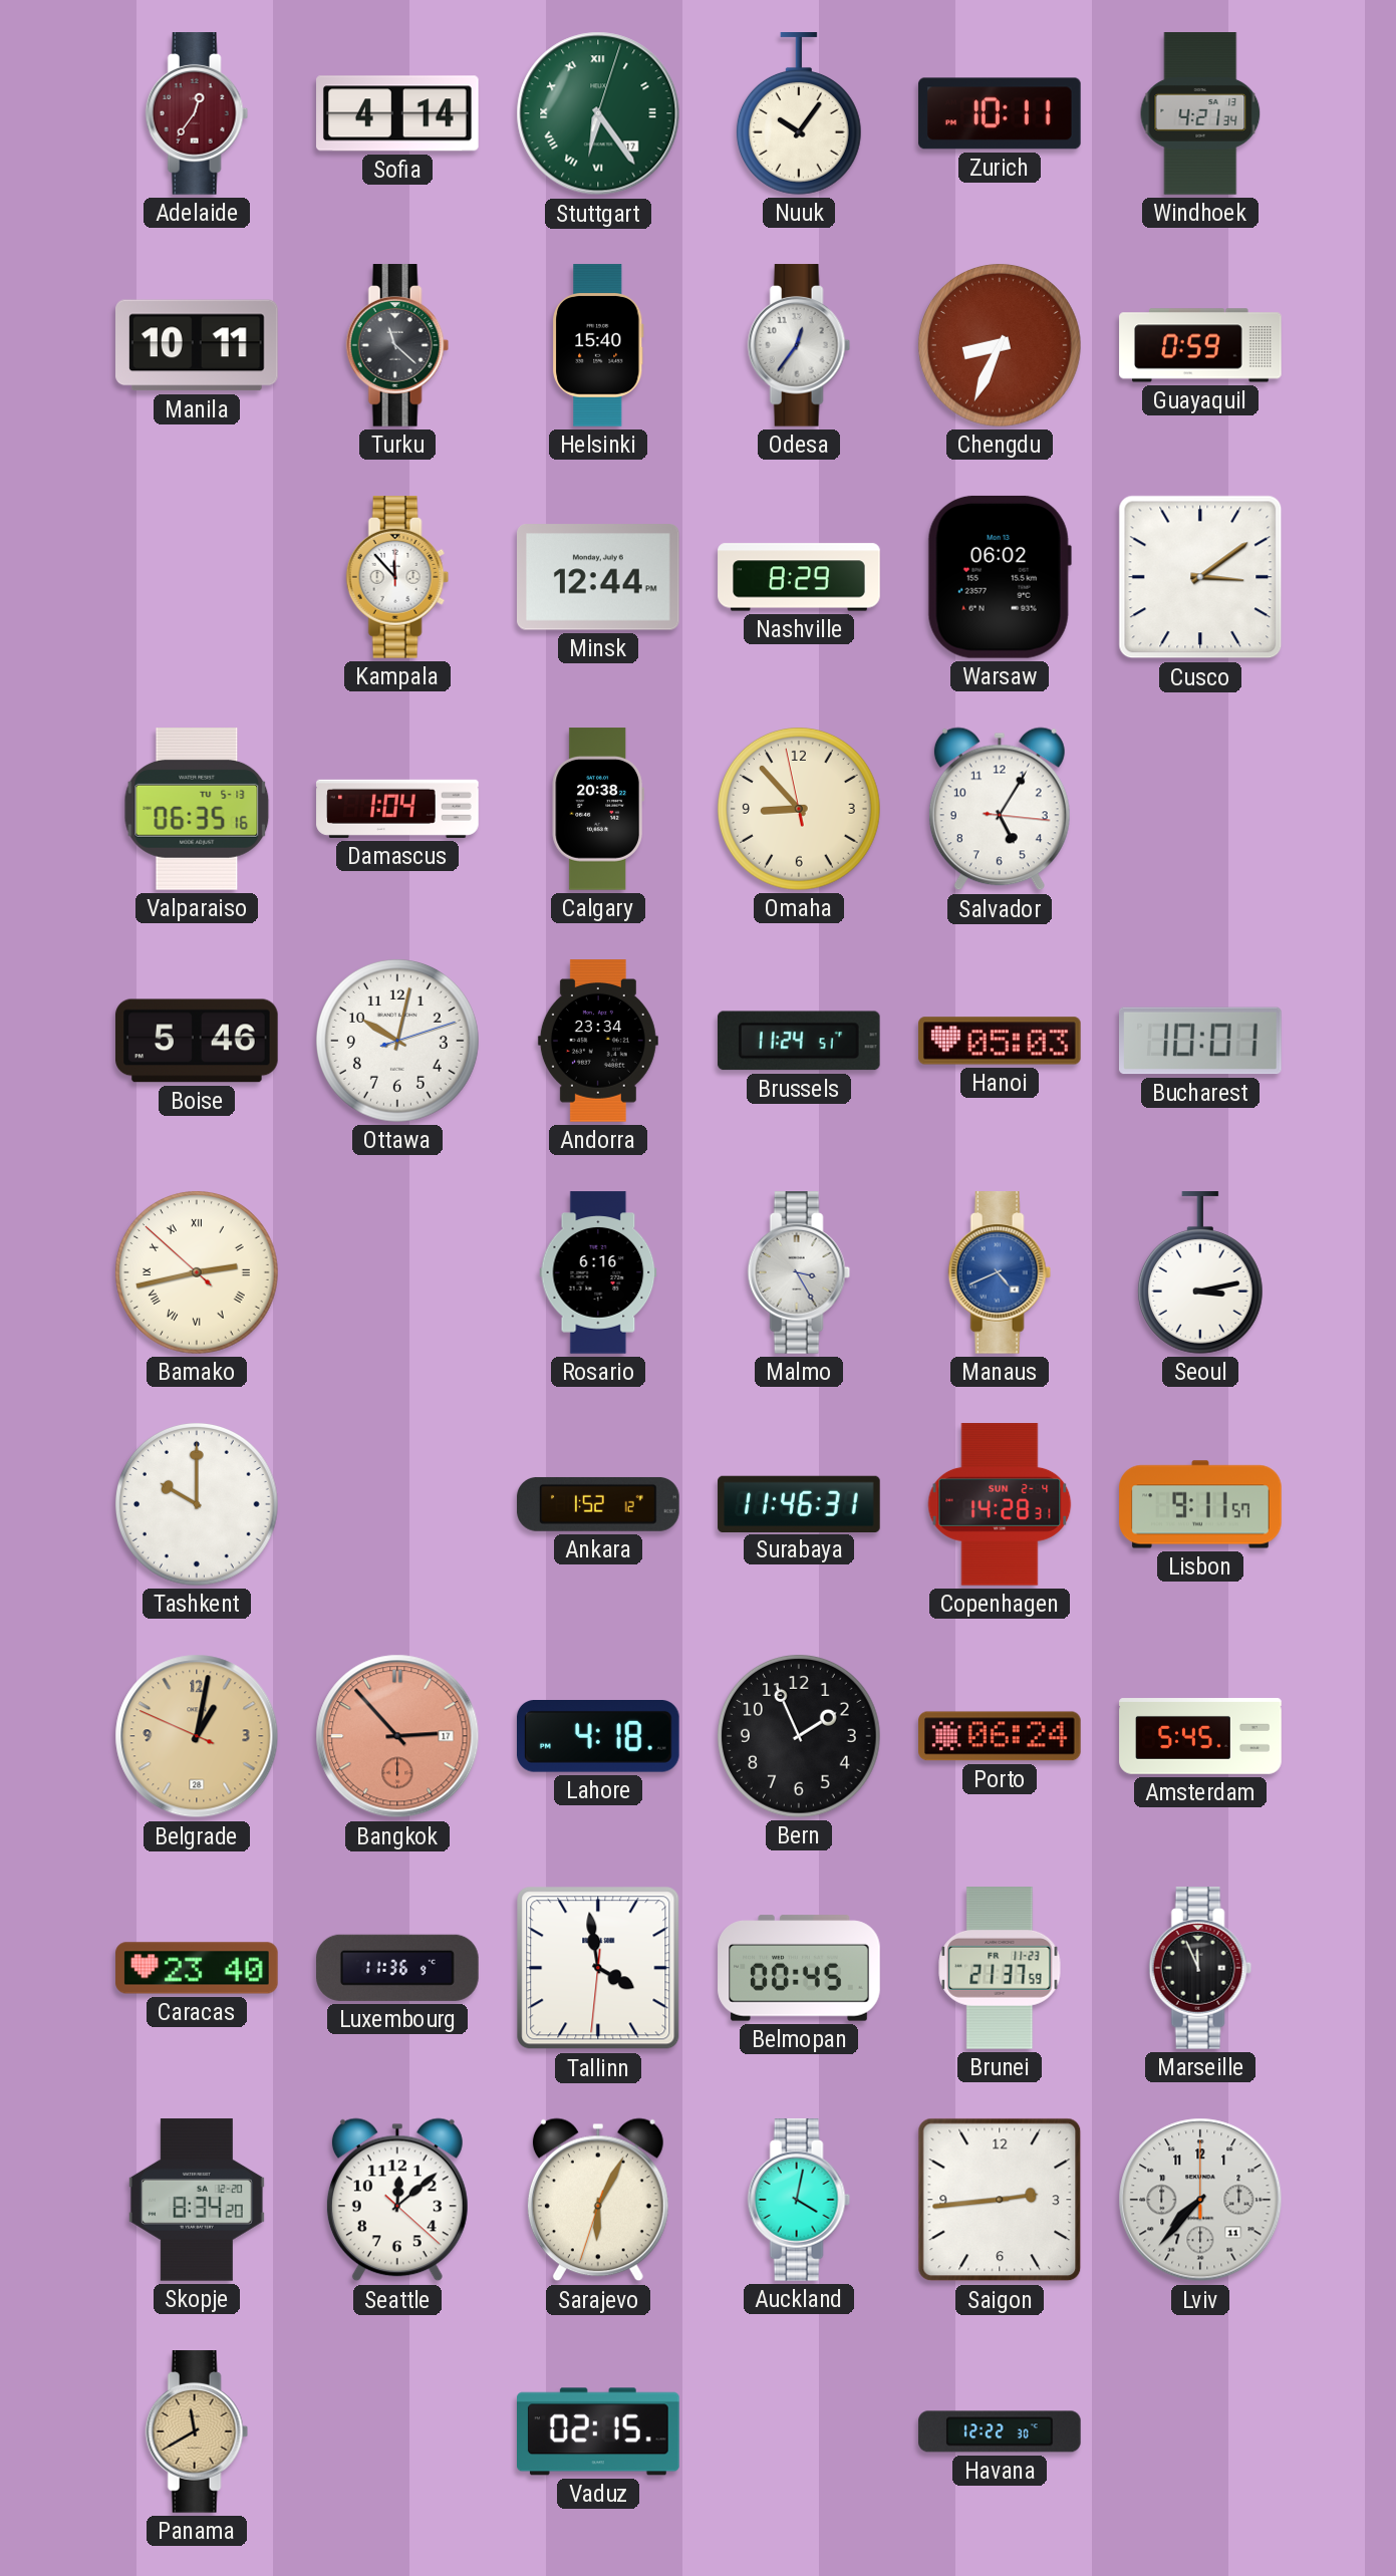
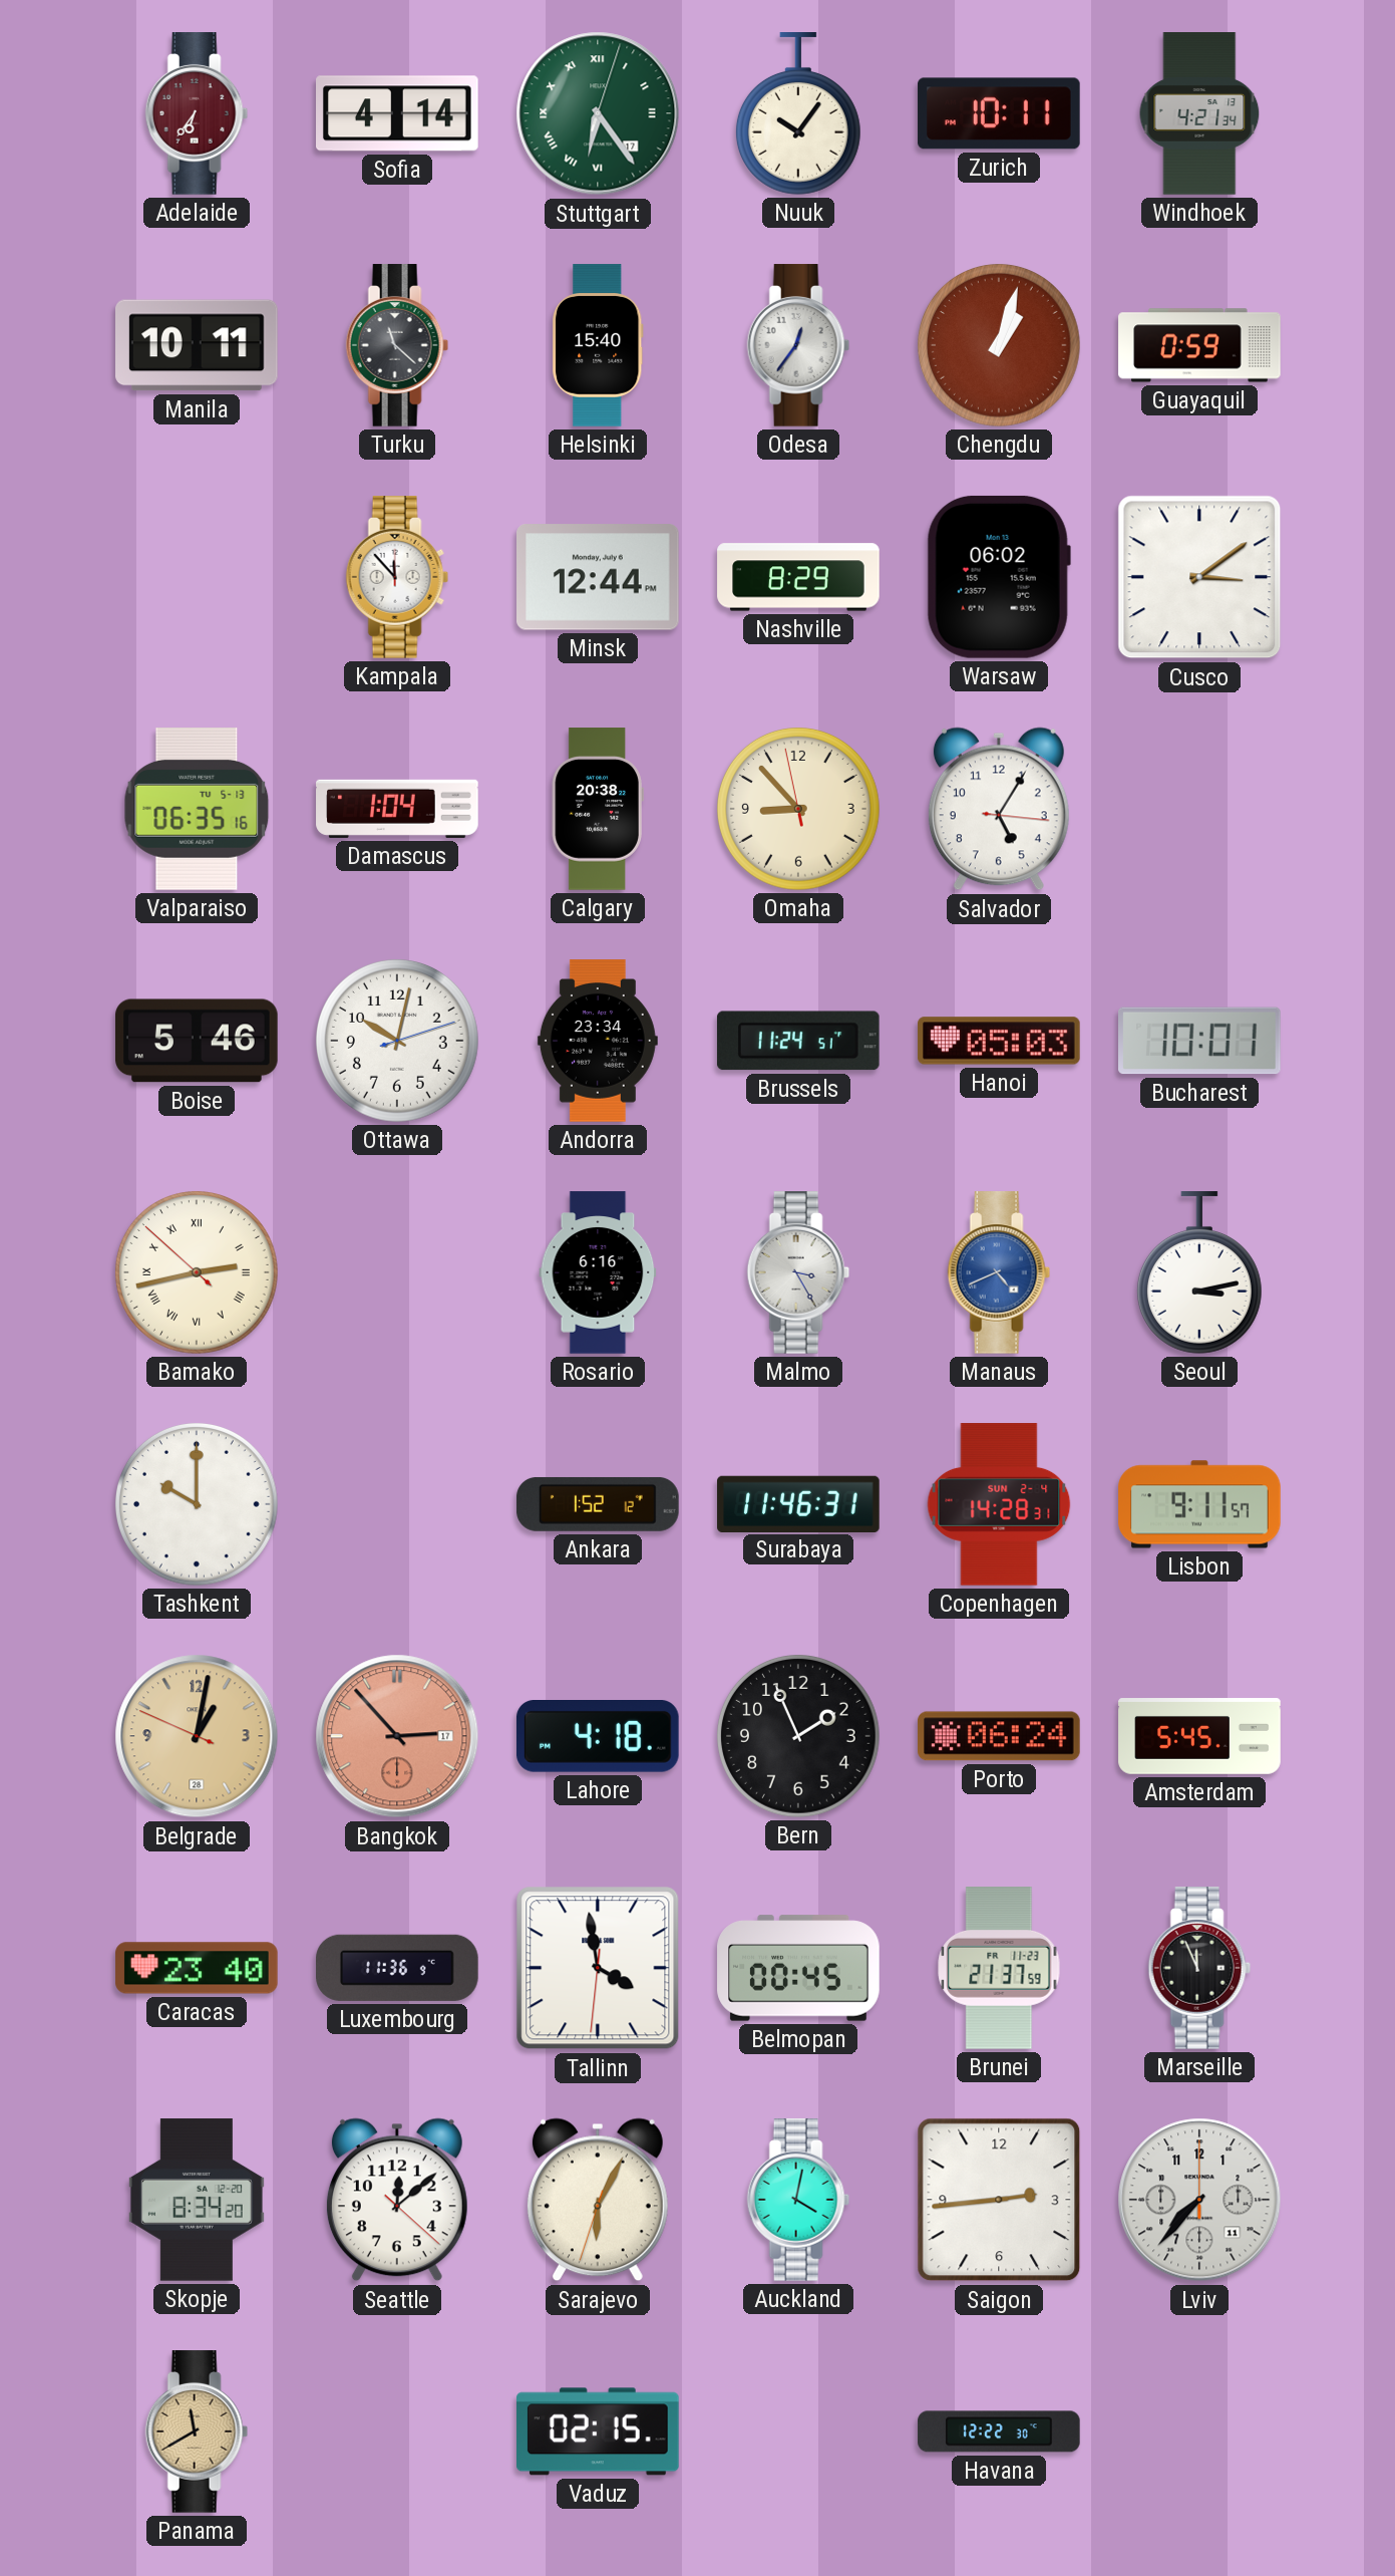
Adelaide: 12:36 -> 6:36
Chengdu: 8:34 -> 1:03
